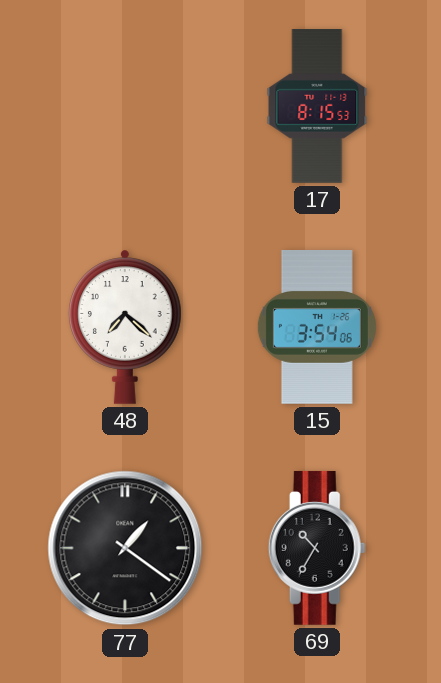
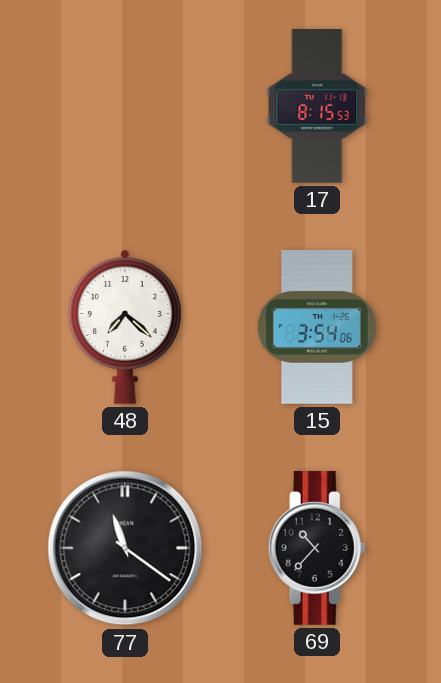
77: 1:21 -> 11:21
69: 10:35 -> 10:37
